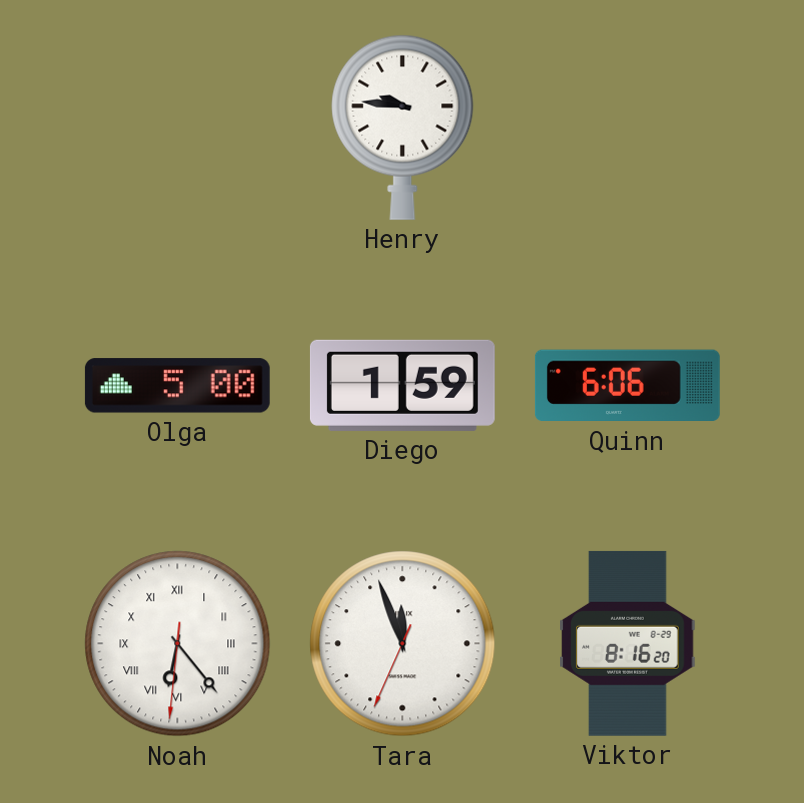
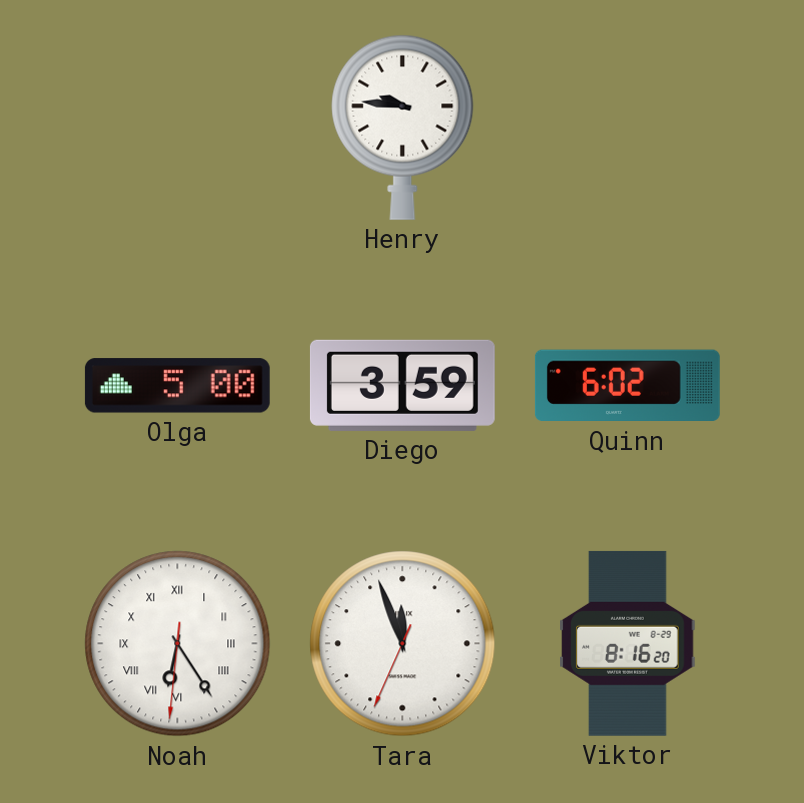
Diego: 1:59 -> 3:59
Quinn: 6:06 -> 6:02
Noah: 6:23 -> 6:24
